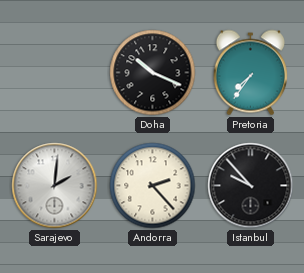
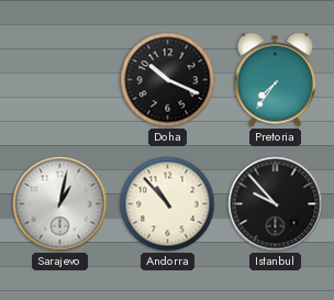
Sarajevo: 2:01 -> 1:02
Andorra: 2:23 -> 10:53
